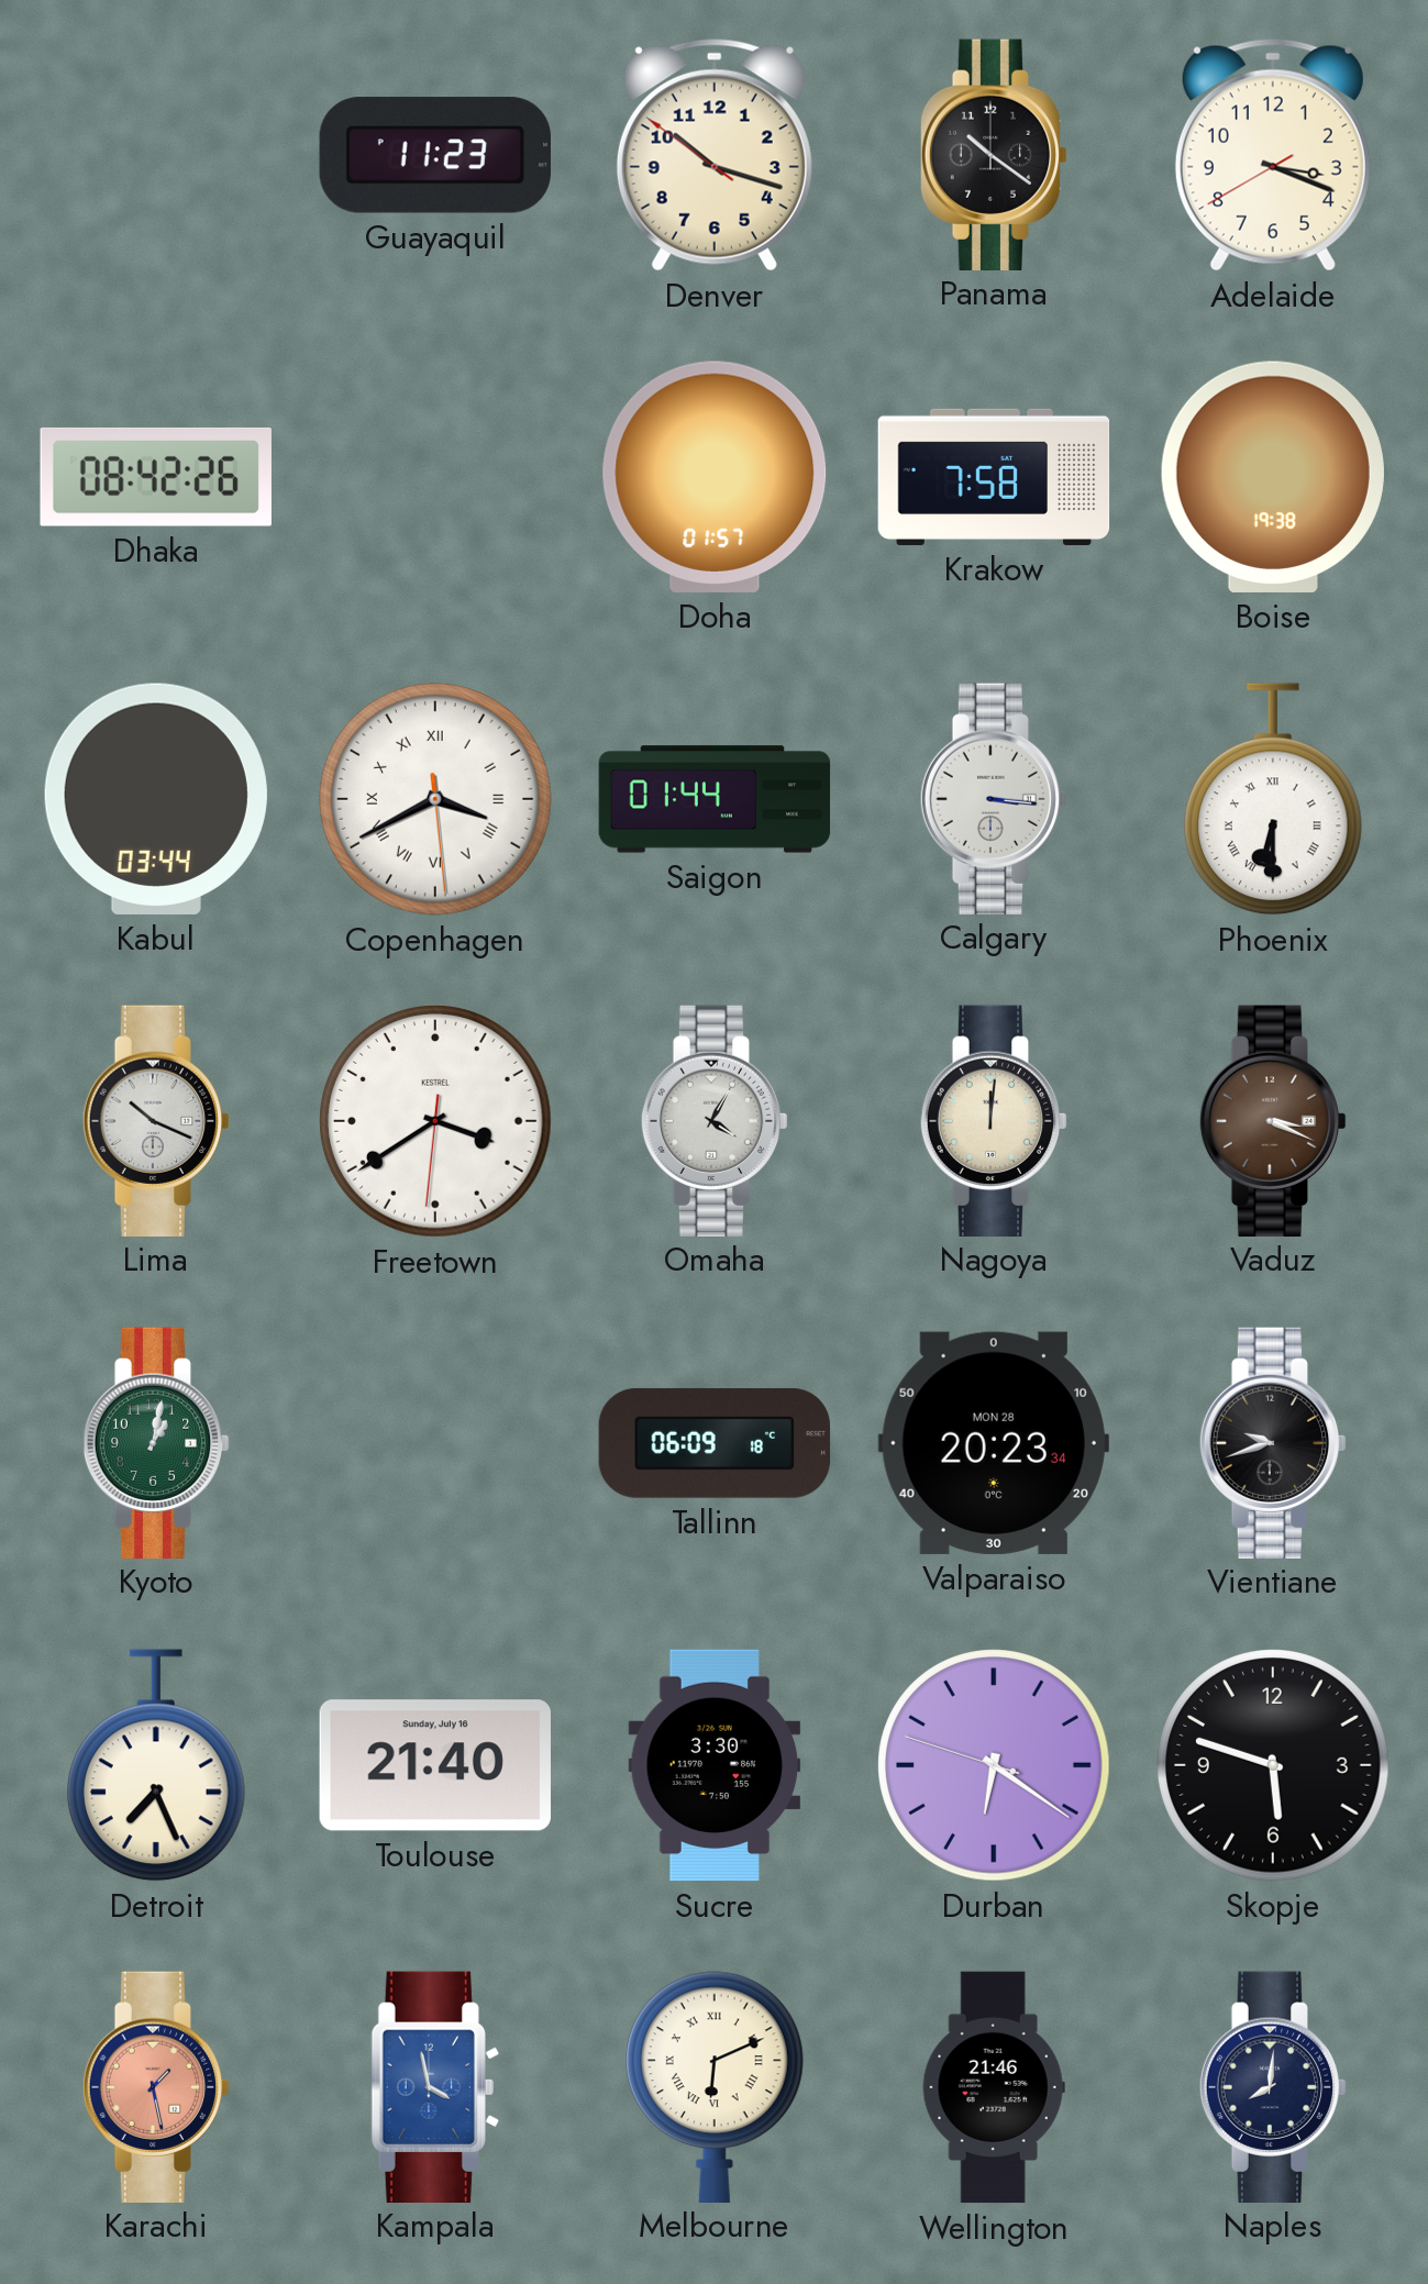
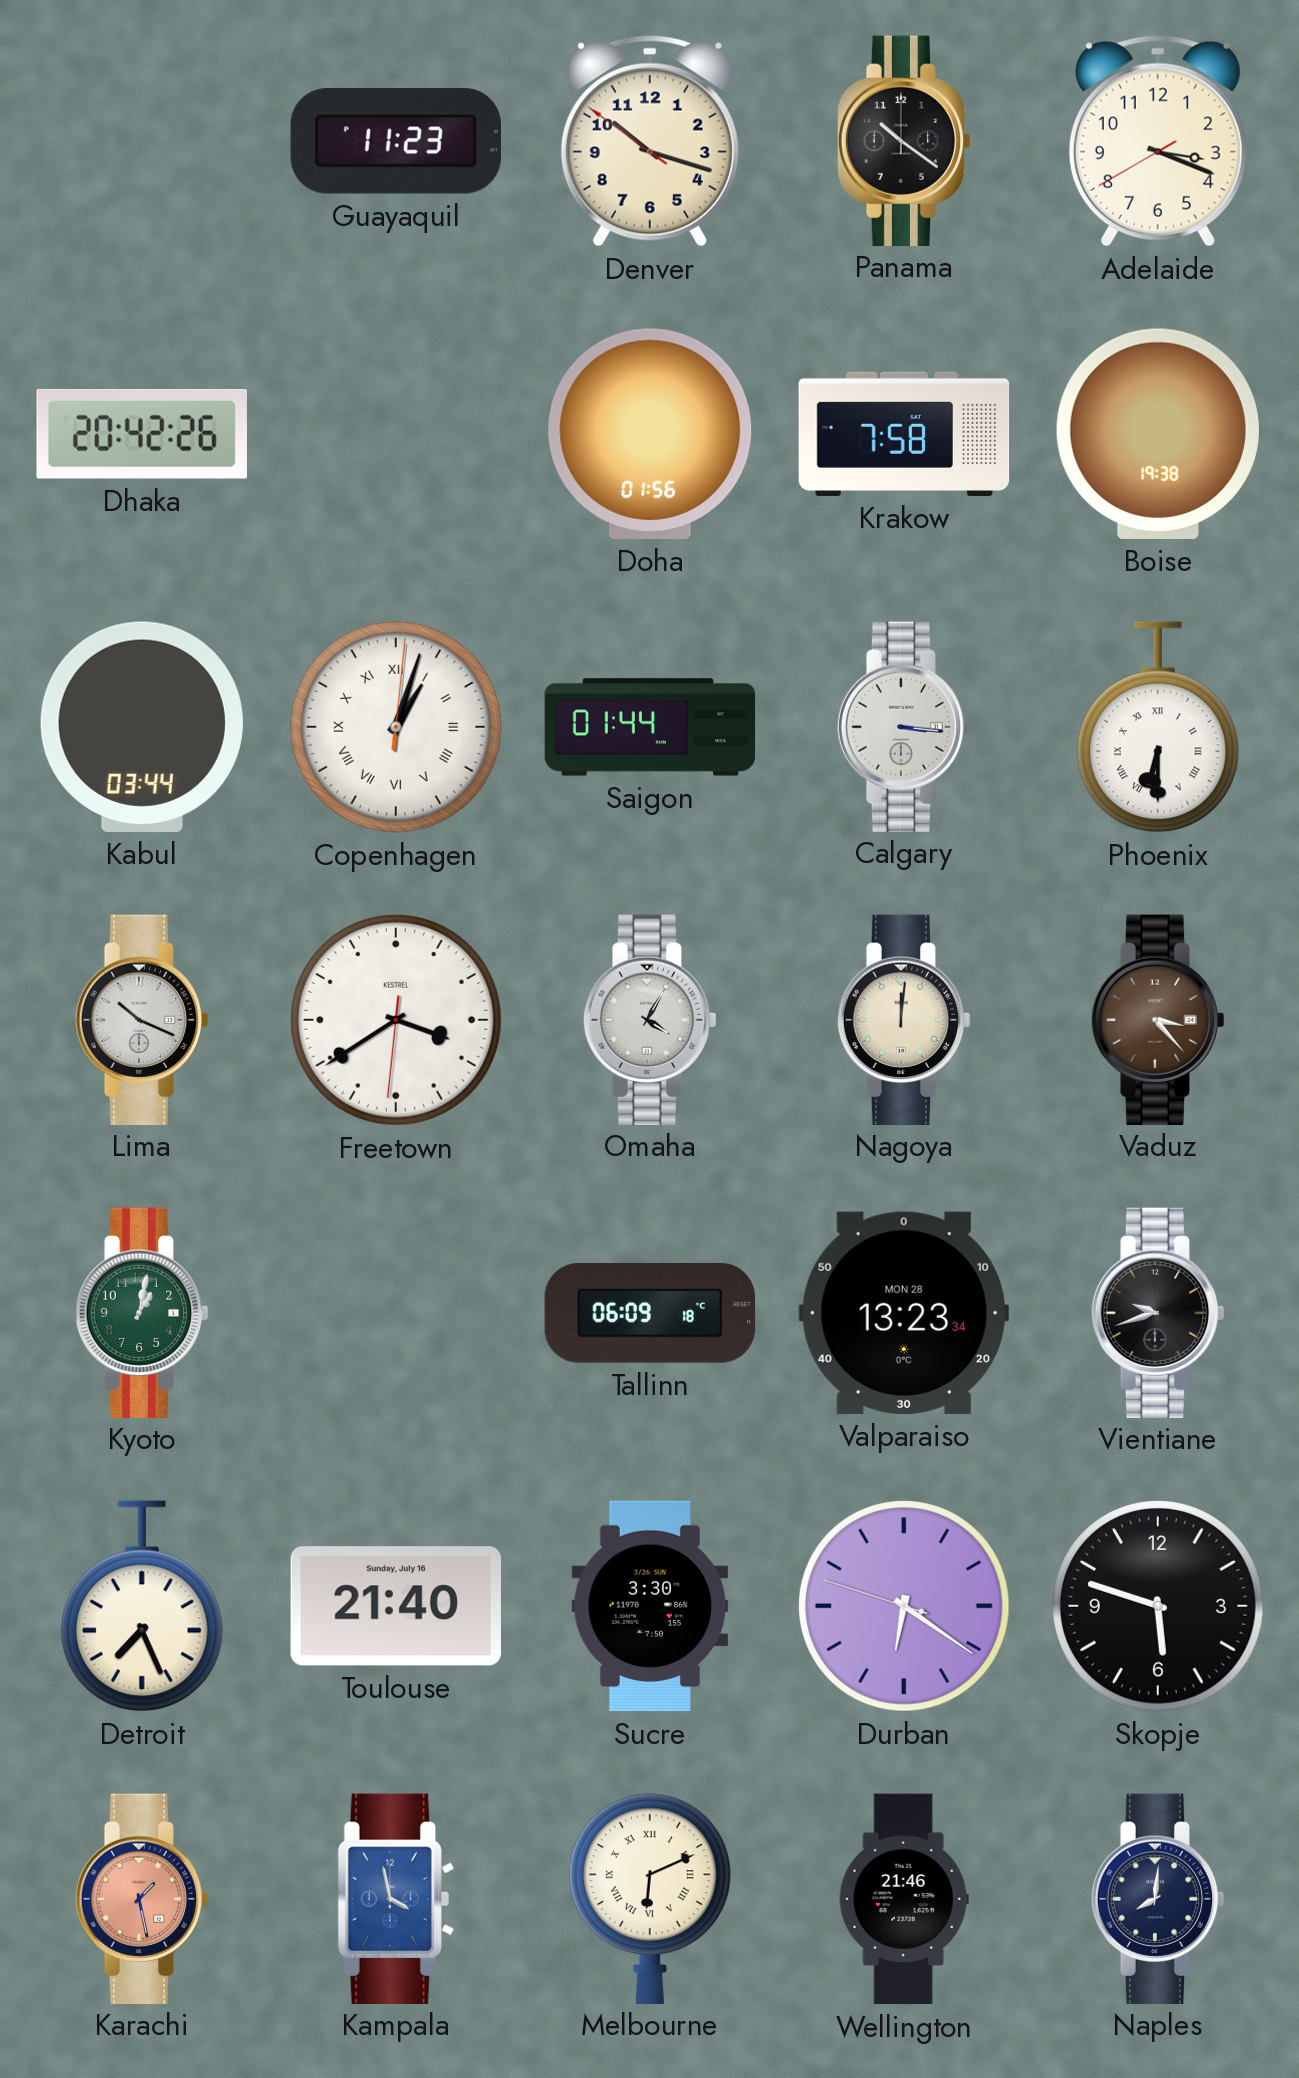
Dhaka: 08:42 -> 20:42
Doha: 01:57 -> 01:56
Copenhagen: 3:40 -> 1:03
Vaduz: 3:19 -> 3:23
Valparaiso: 20:23 -> 13:23
